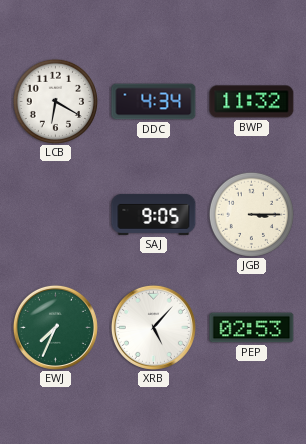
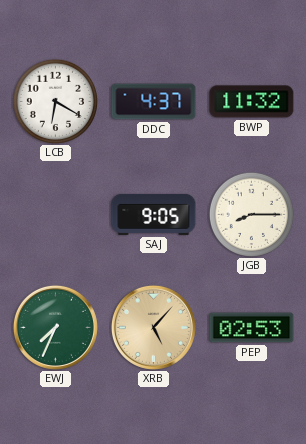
DDC: 4:34 -> 4:37
JGB: 3:15 -> 8:15
XRB dial: white -> champagne
